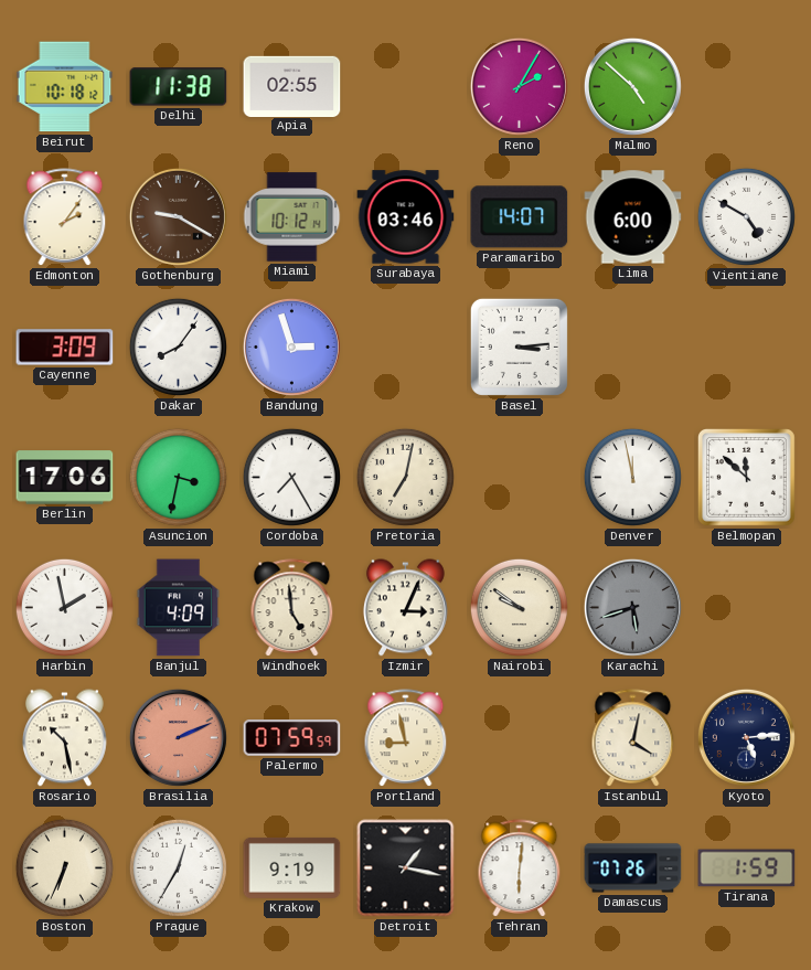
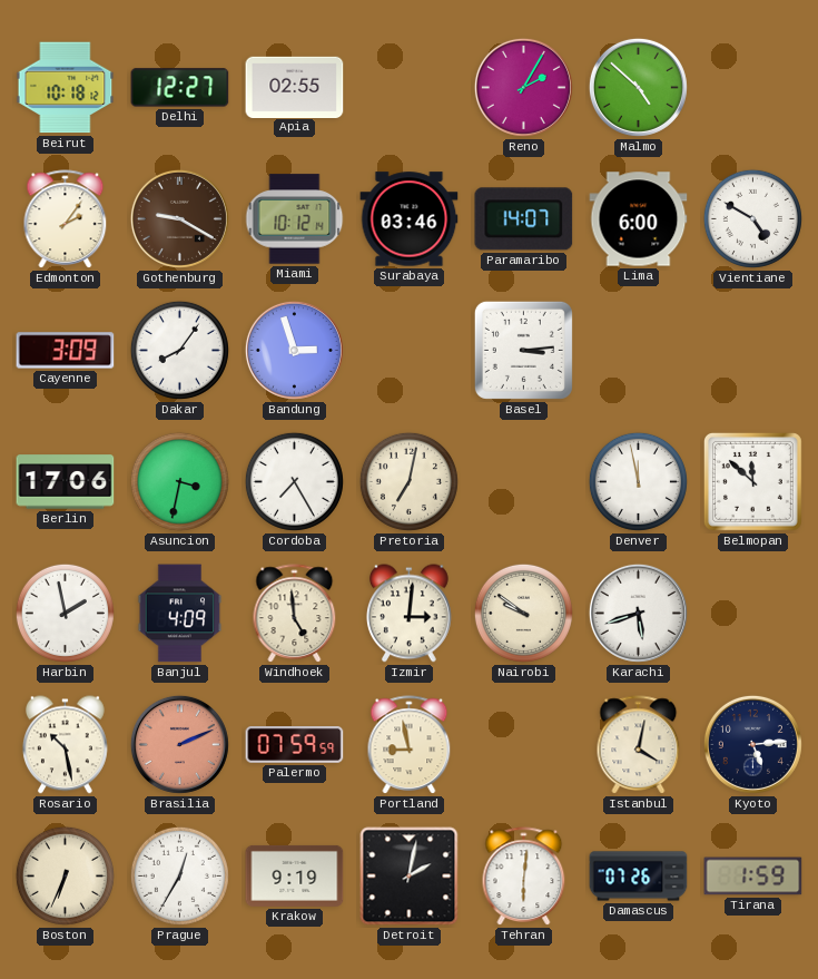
Delhi: 11:38 -> 12:27
Izmir: 3:04 -> 3:01
Karachi dial: grey -> white
Detroit: 1:17 -> 2:02
